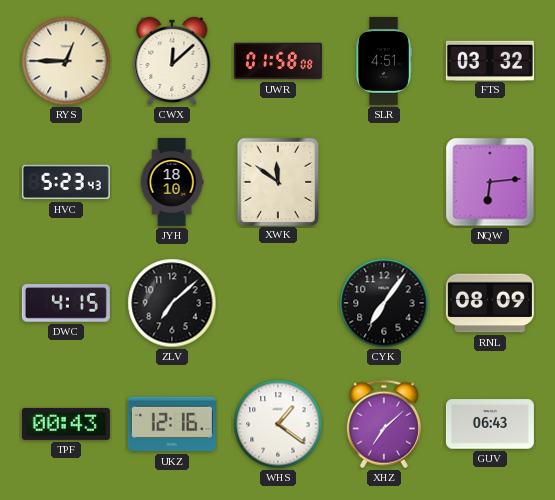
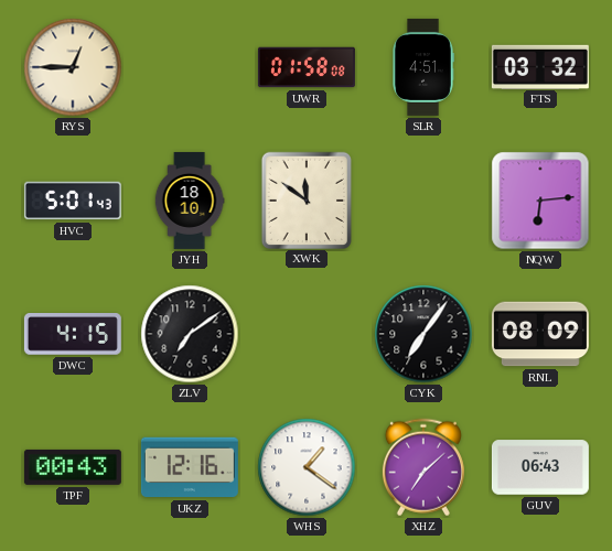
CWX: 12:08 -> none
HVC: 5:23 -> 5:01
ZLV: 7:08 -> 7:09
